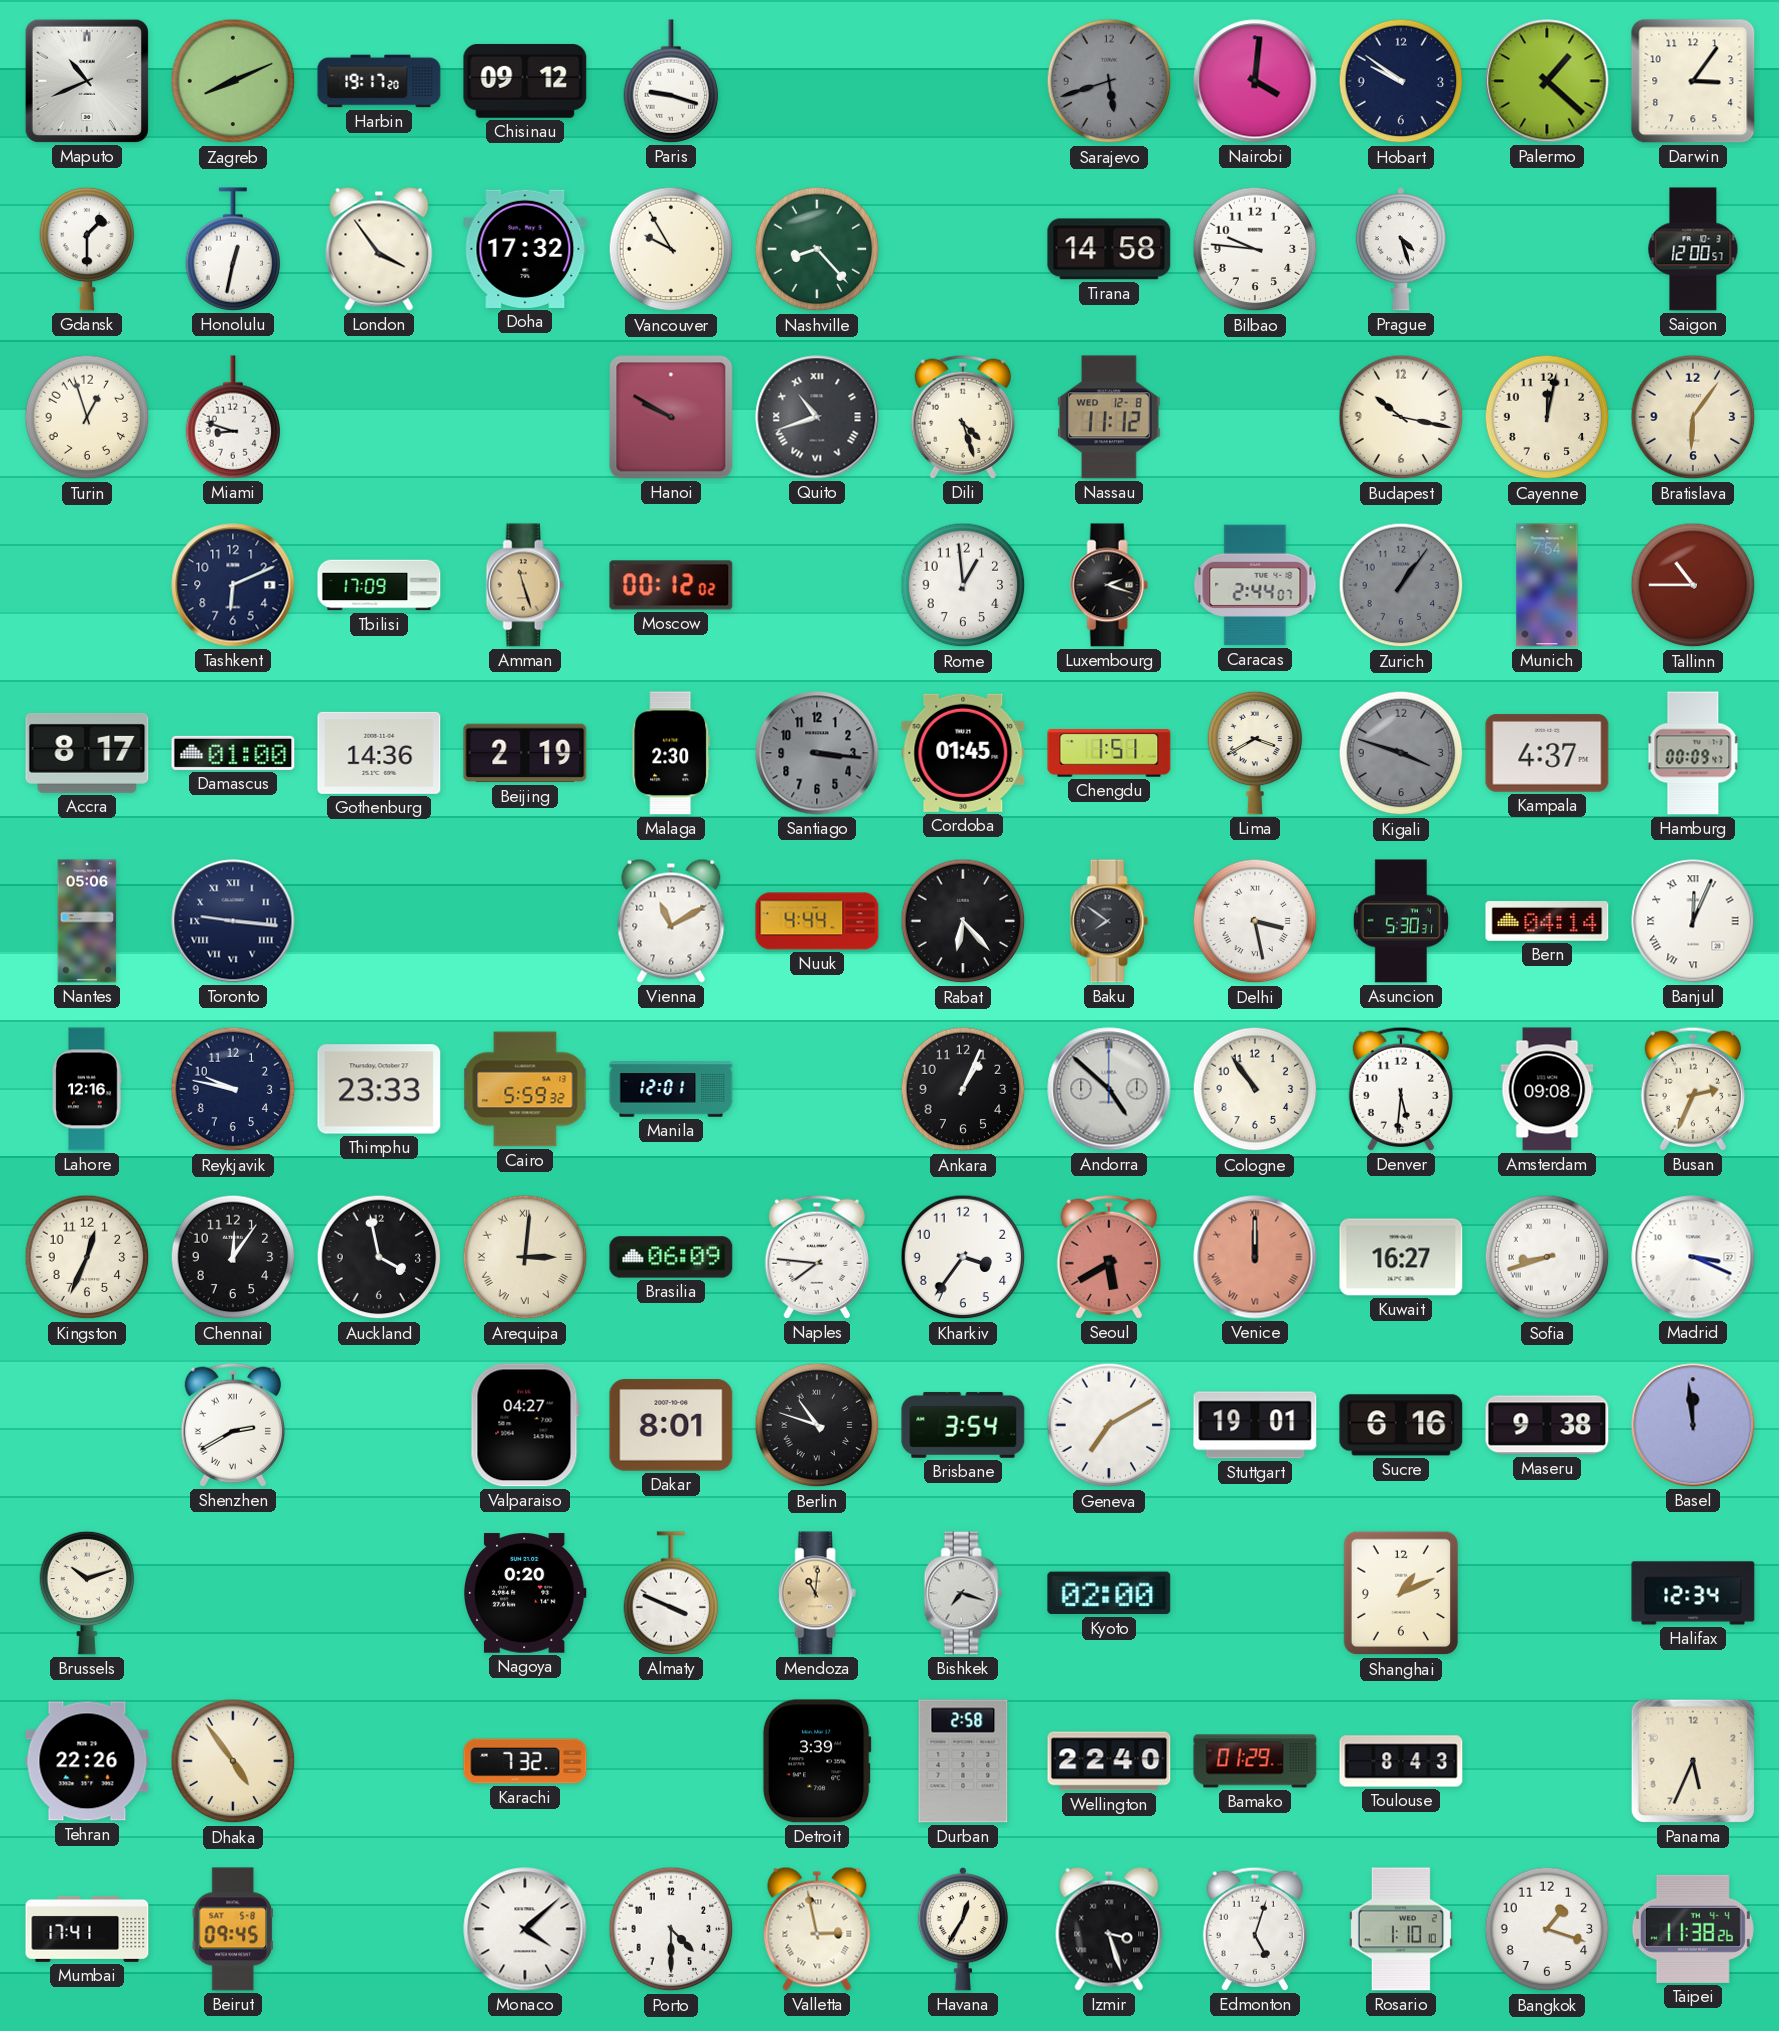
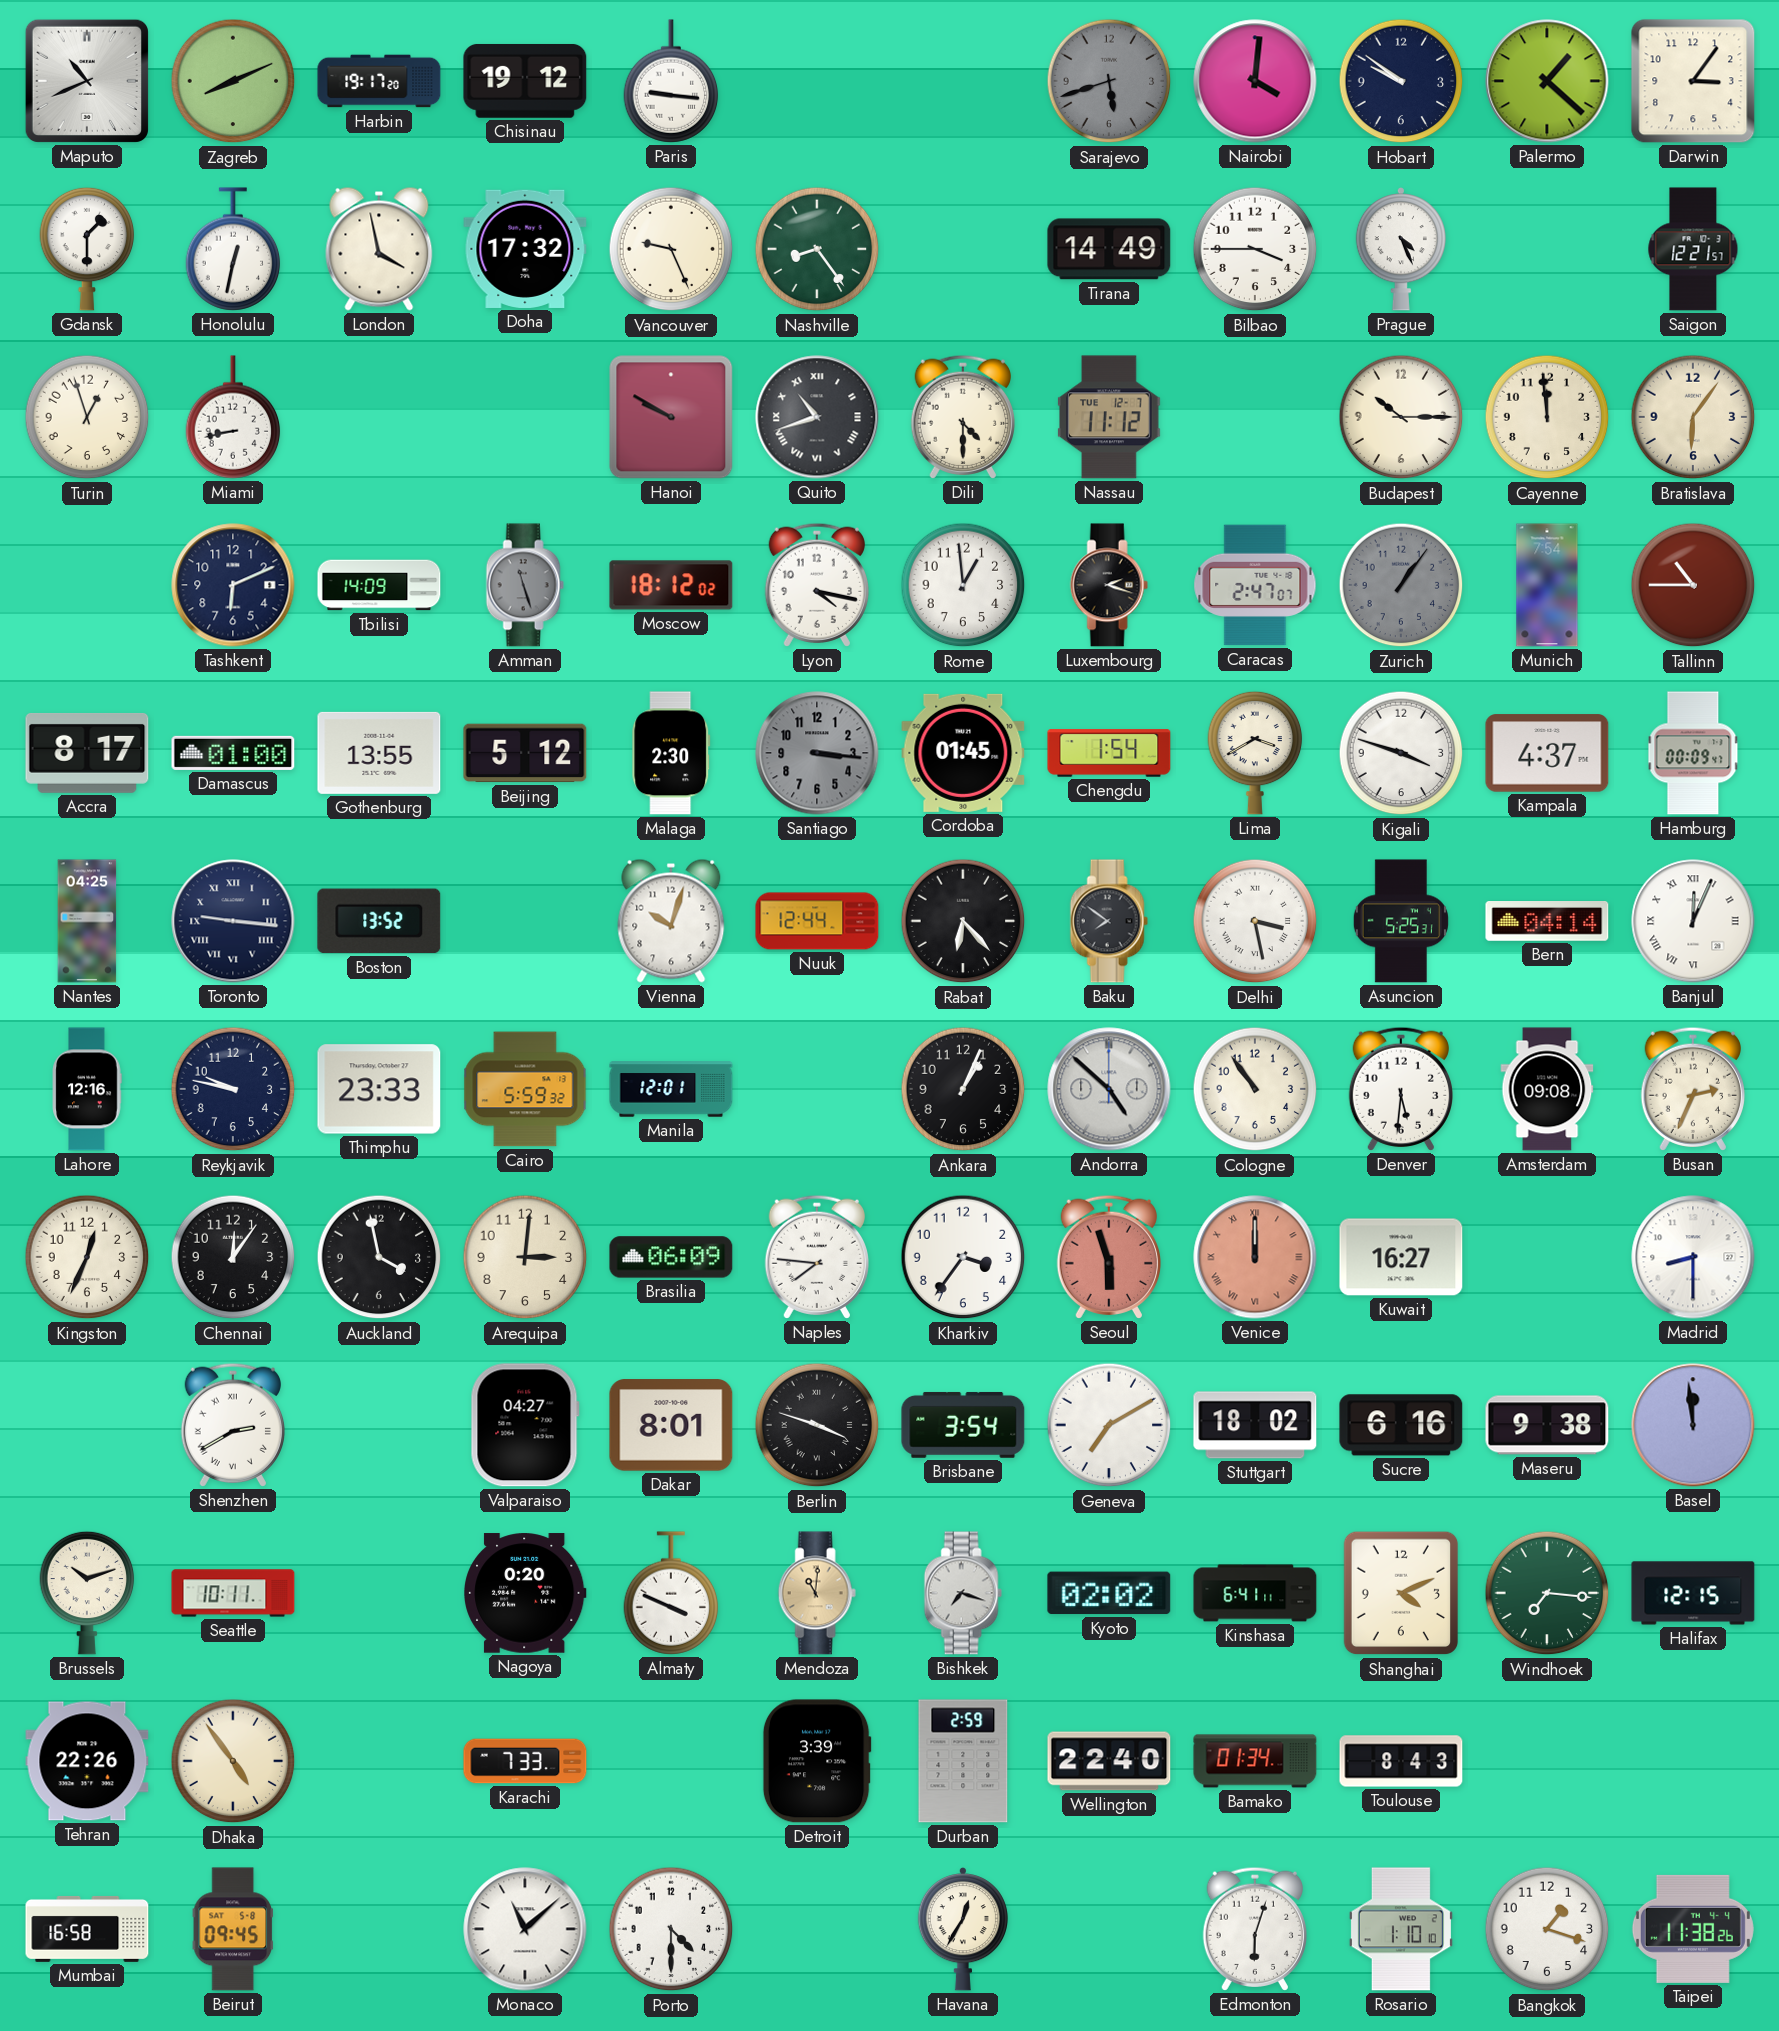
Chisinau: 09:12 -> 19:12
Paris: 9:18 -> 9:16
London: 3:54 -> 3:58
Vancouver: 9:55 -> 9:26
Nashville: 8:23 -> 8:24
Tirana: 14:58 -> 14:49
Bilbao: 9:46 -> 3:45
Prague: 4:27 -> 4:26
Saigon: 12:00 -> 12:21
Miami: 8:48 -> 8:43
Dili: 4:27 -> 4:30
Nassau date: WED 12-8 -> TUE 12-7
Budapest: 10:17 -> 10:15
Cayenne: 12:02 -> 11:59
Tbilisi: 17:09 -> 14:09
Amman dial: champagne -> grey
Moscow: 00:12 -> 18:12
Lyon: none -> 4:17
Caracas: 2:44 -> 2:47
Gothenburg: 14:36 -> 13:55
Beijing: 2:19 -> 5:12
Chengdu: 1:51 -> 1:54
Kigali dial: grey -> white
Nantes: 05:06 -> 04:25
Boston: none -> 13:52
Vienna: 11:10 -> 10:03
Nuuk: 4:44 -> 12:44
Asuncion: 5:30 -> 5:25
Arequipa numerals: Roman -> Arabic
Seoul: 5:40 -> 5:57
Sofia: 8:42 -> none
Madrid: 3:19 -> 8:30
Berlin: 10:48 -> 3:48
Stuttgart: 19:01 -> 18:02
Seattle: none -> 10:11
Kyoto: 02:00 -> 02:02
Kinshasa: none -> 6:41
Shanghai: 1:11 -> 4:11
Windhoek: none -> 7:16
Halifax: 12:34 -> 12:15
Karachi: 7:32 -> 7:33
Durban: 2:58 -> 2:59
Bamako: 01:29 -> 01:34
Panama: 5:34 -> none
Mumbai: 17:41 -> 16:58
Monaco: 4:08 -> 11:08
Valletta: 2:58 -> none
Izmir: 3:27 -> none
Edmonton: 5:03 -> 6:03
